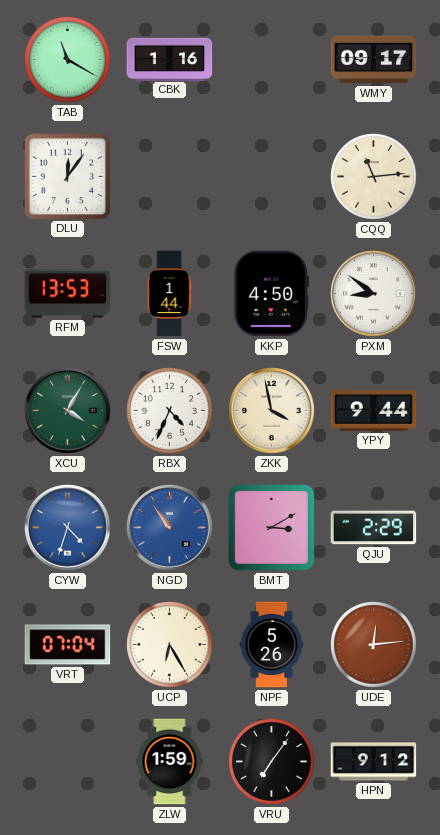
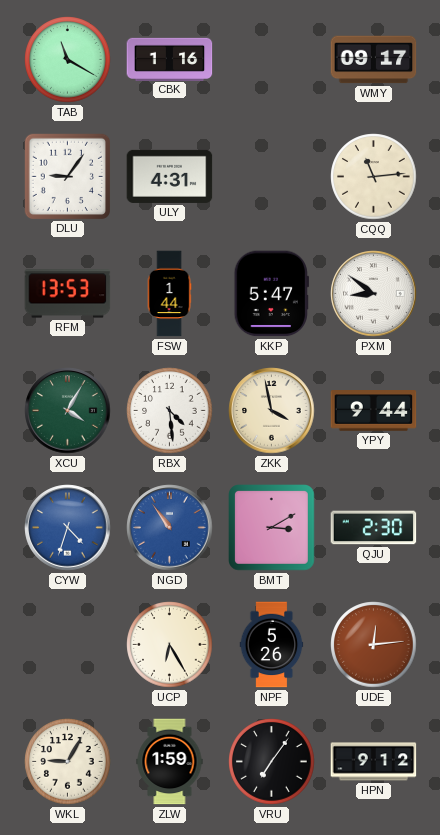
DLU: 12:06 -> 9:06
ULY: none -> 4:31
KKP: 4:50 -> 5:47
RBX: 4:34 -> 4:29
QJU: 2:29 -> 2:30
VRT: 07:04 -> none
WKL: none -> 9:05
